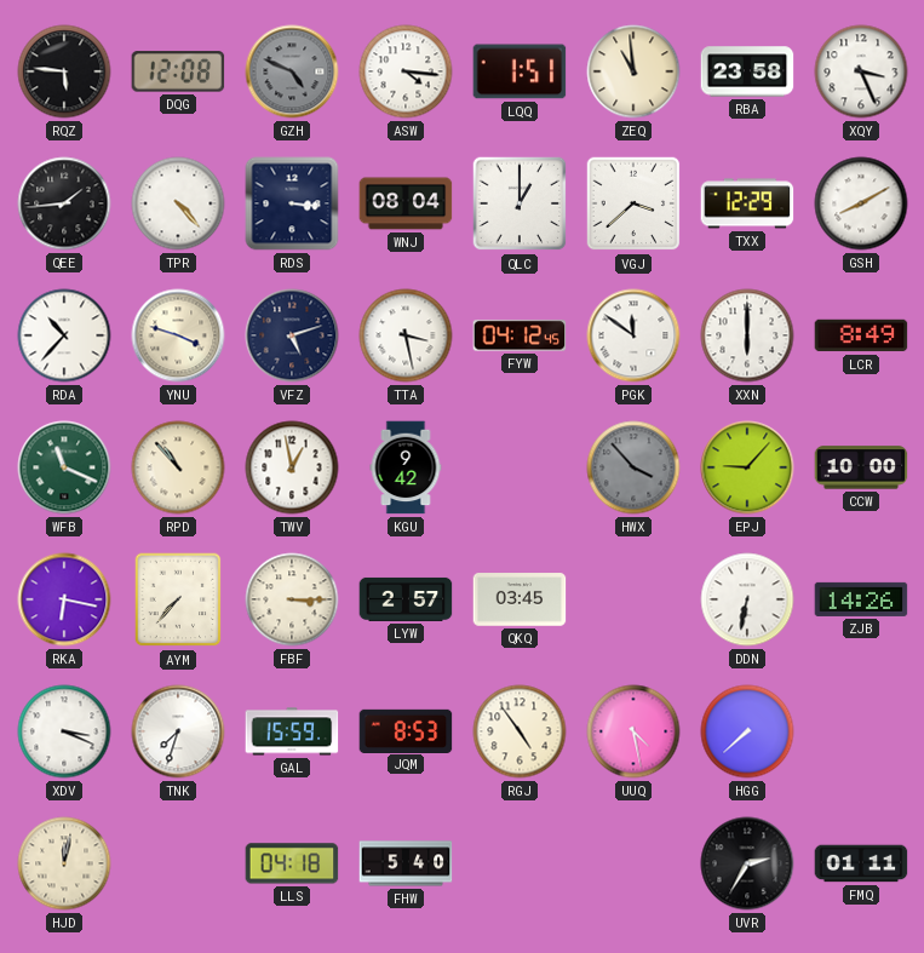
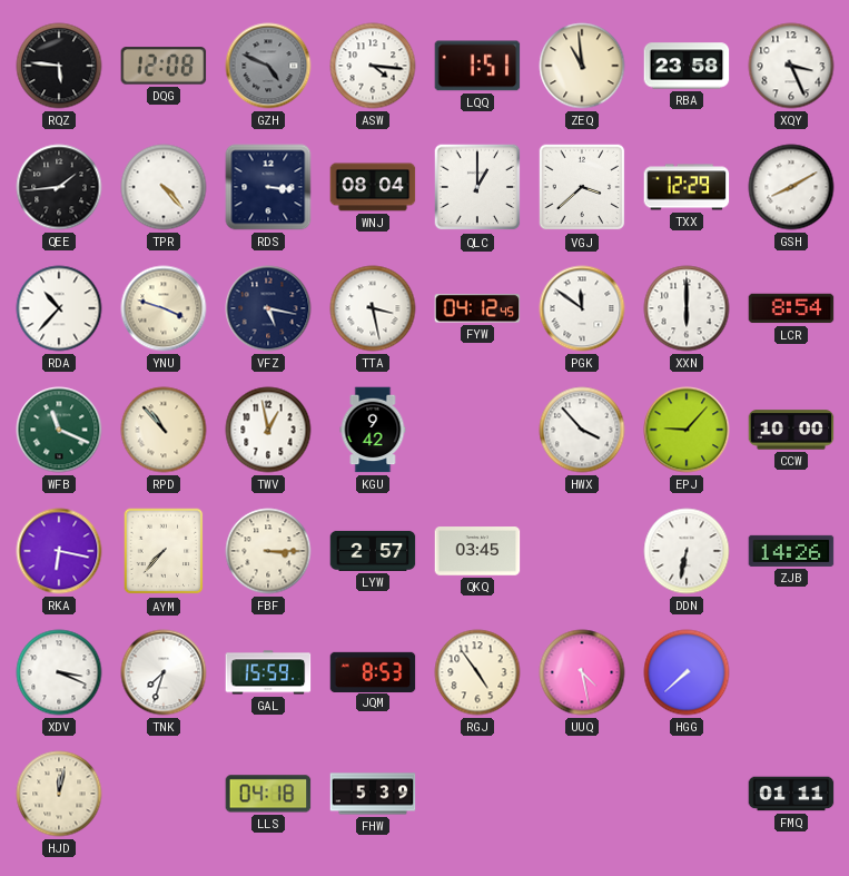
VFZ: 5:12 -> 5:17
LCR: 8:49 -> 8:54
HWX dial: grey -> white
FHW: 5:40 -> 5:39
UVR: 2:35 -> none
